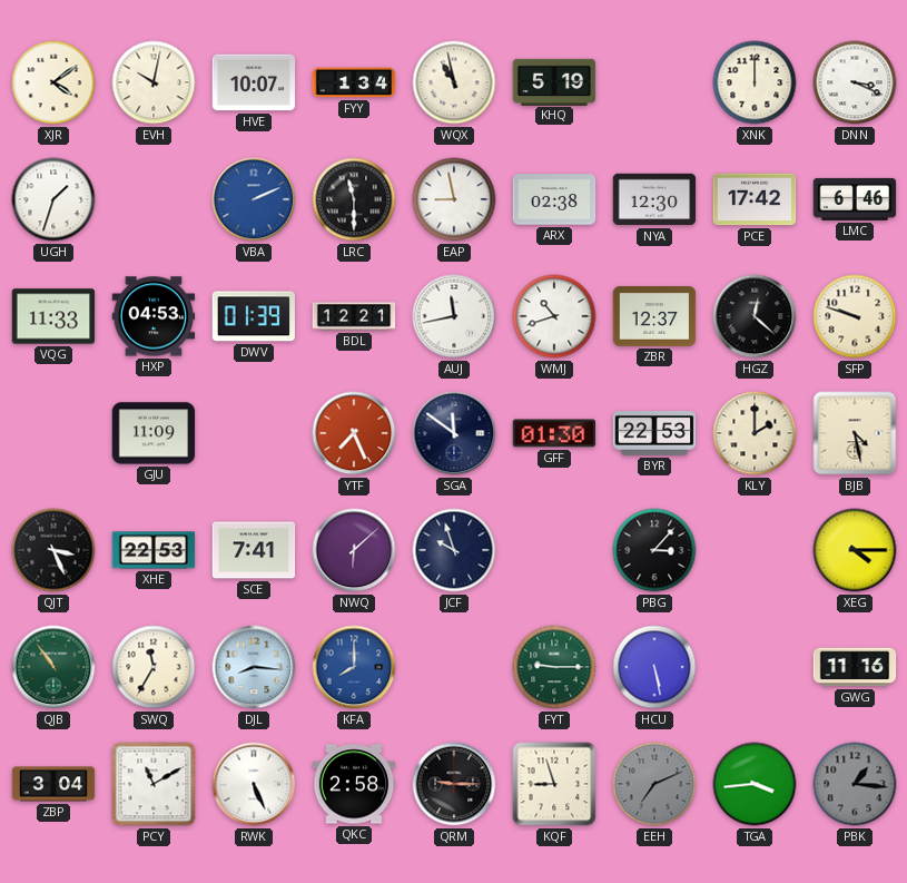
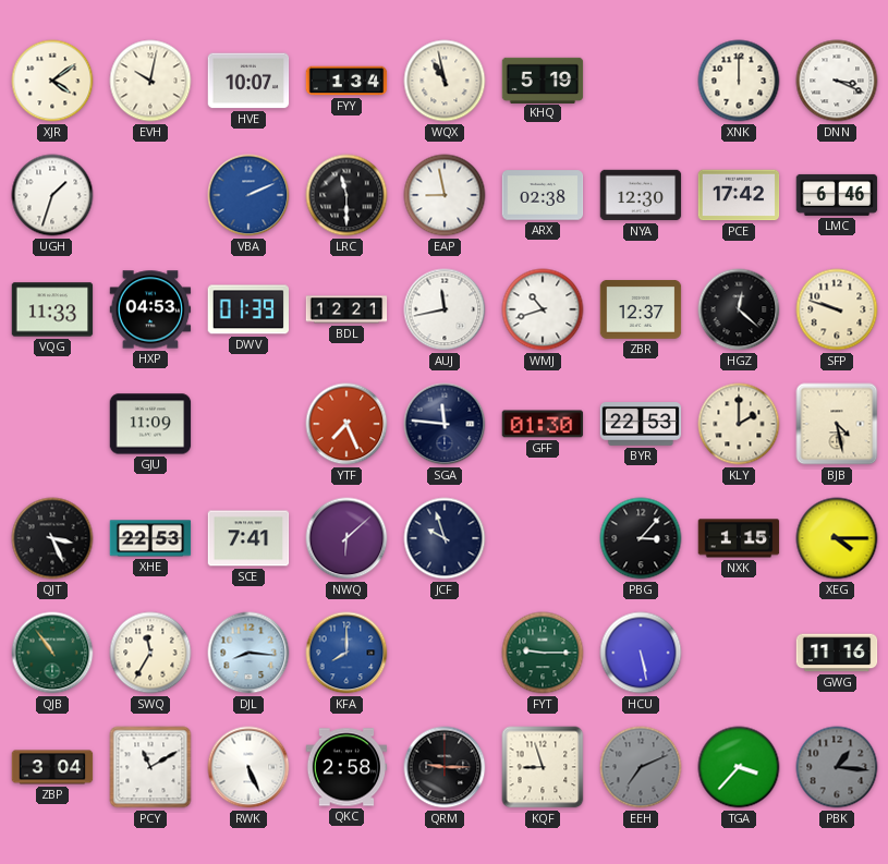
SGA: 11:51 -> 11:46
NXK: none -> 1:15
TGA: 3:44 -> 3:37
